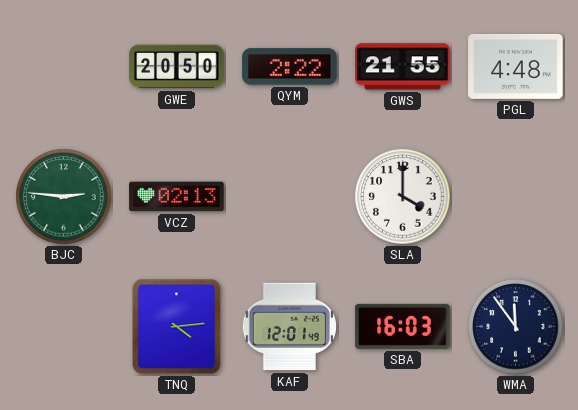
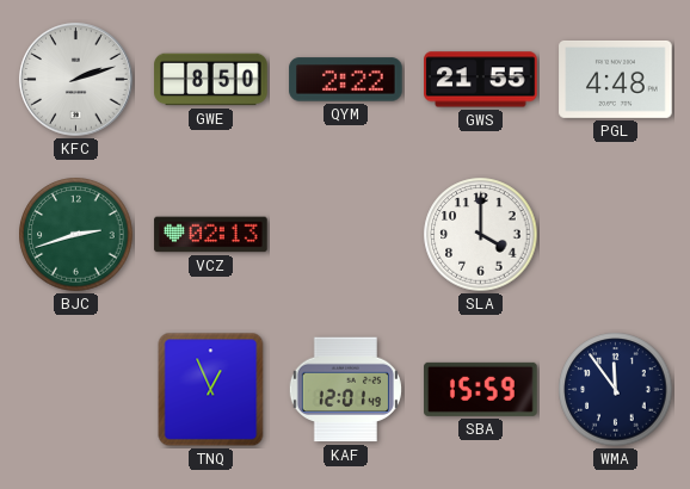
KFC: none -> 2:12
GWE: 20:50 -> 8:50
BJC: 2:46 -> 2:42
TNQ: 4:14 -> 12:56
SBA: 16:03 -> 15:59
